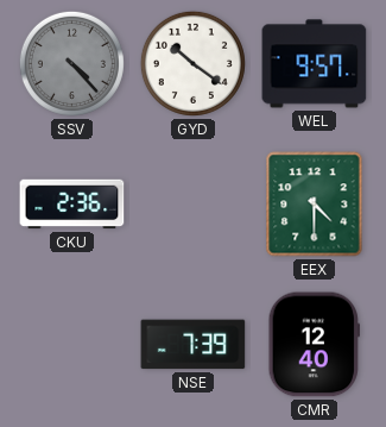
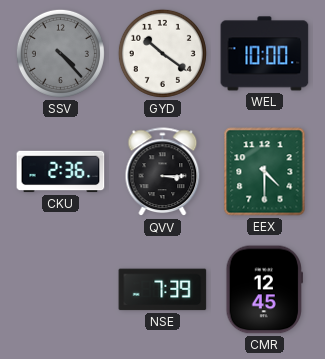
WEL: 9:57 -> 10:00
QVV: none -> 3:15
CMR: 12:40 -> 12:45
